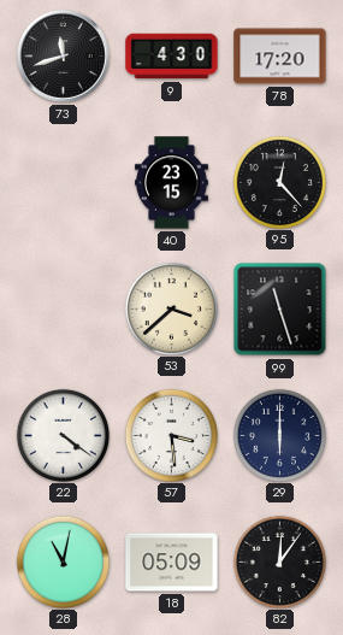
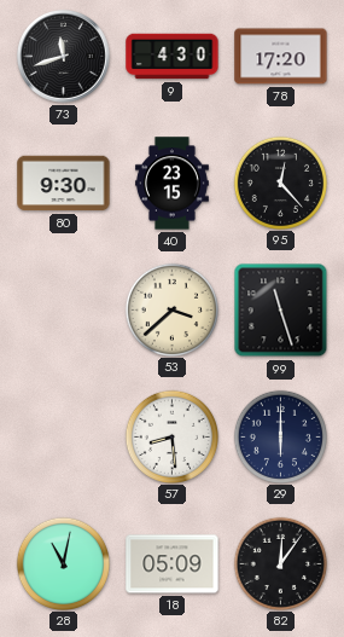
80: none -> 9:30
22: 4:21 -> none
57: 3:29 -> 8:29
